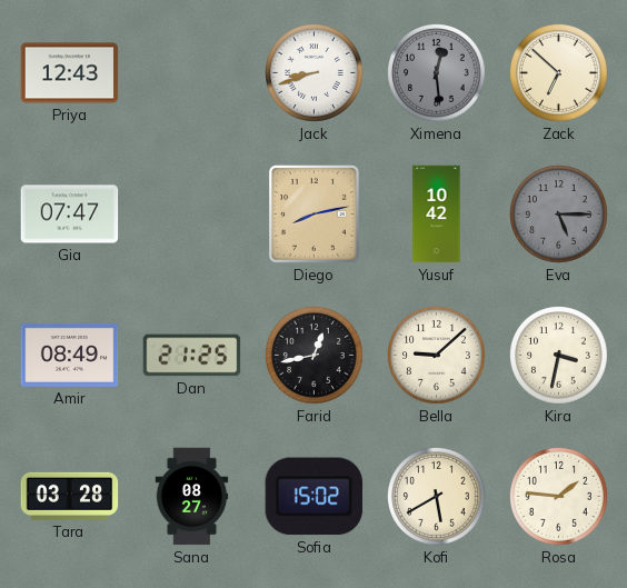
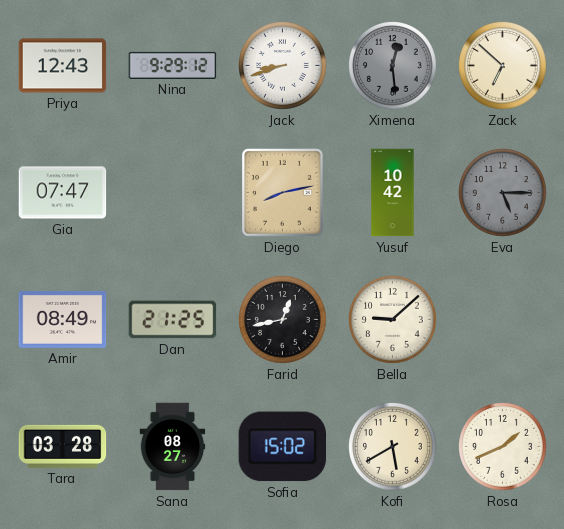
Nina: none -> 9:29
Kira: 3:32 -> none
Rosa: 1:46 -> 1:41
